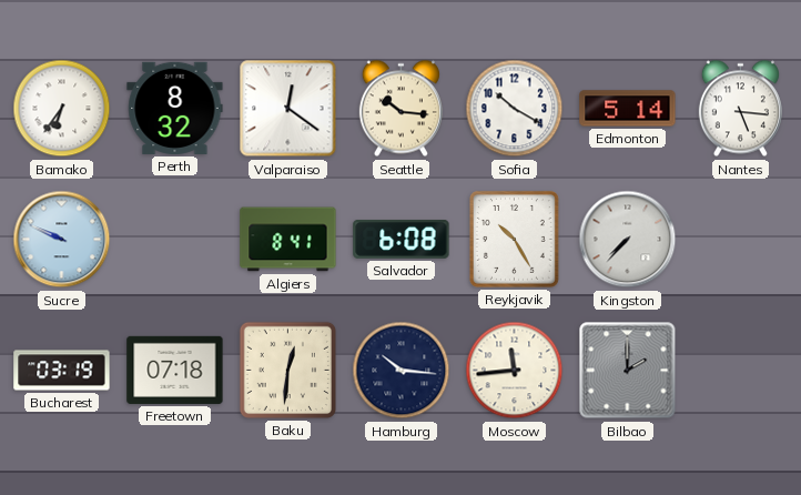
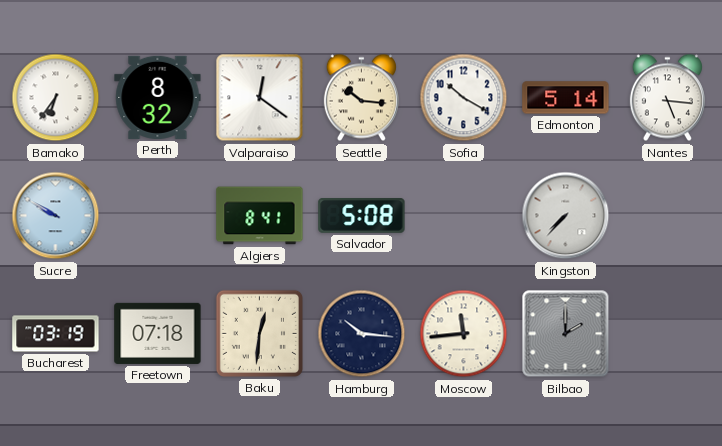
Sucre: 9:49 -> 9:50
Salvador: 6:08 -> 5:08
Reykjavik: 10:25 -> none
